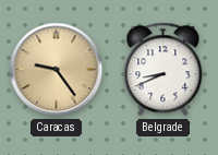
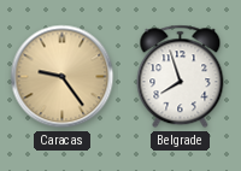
Belgrade: 8:41 -> 7:57
